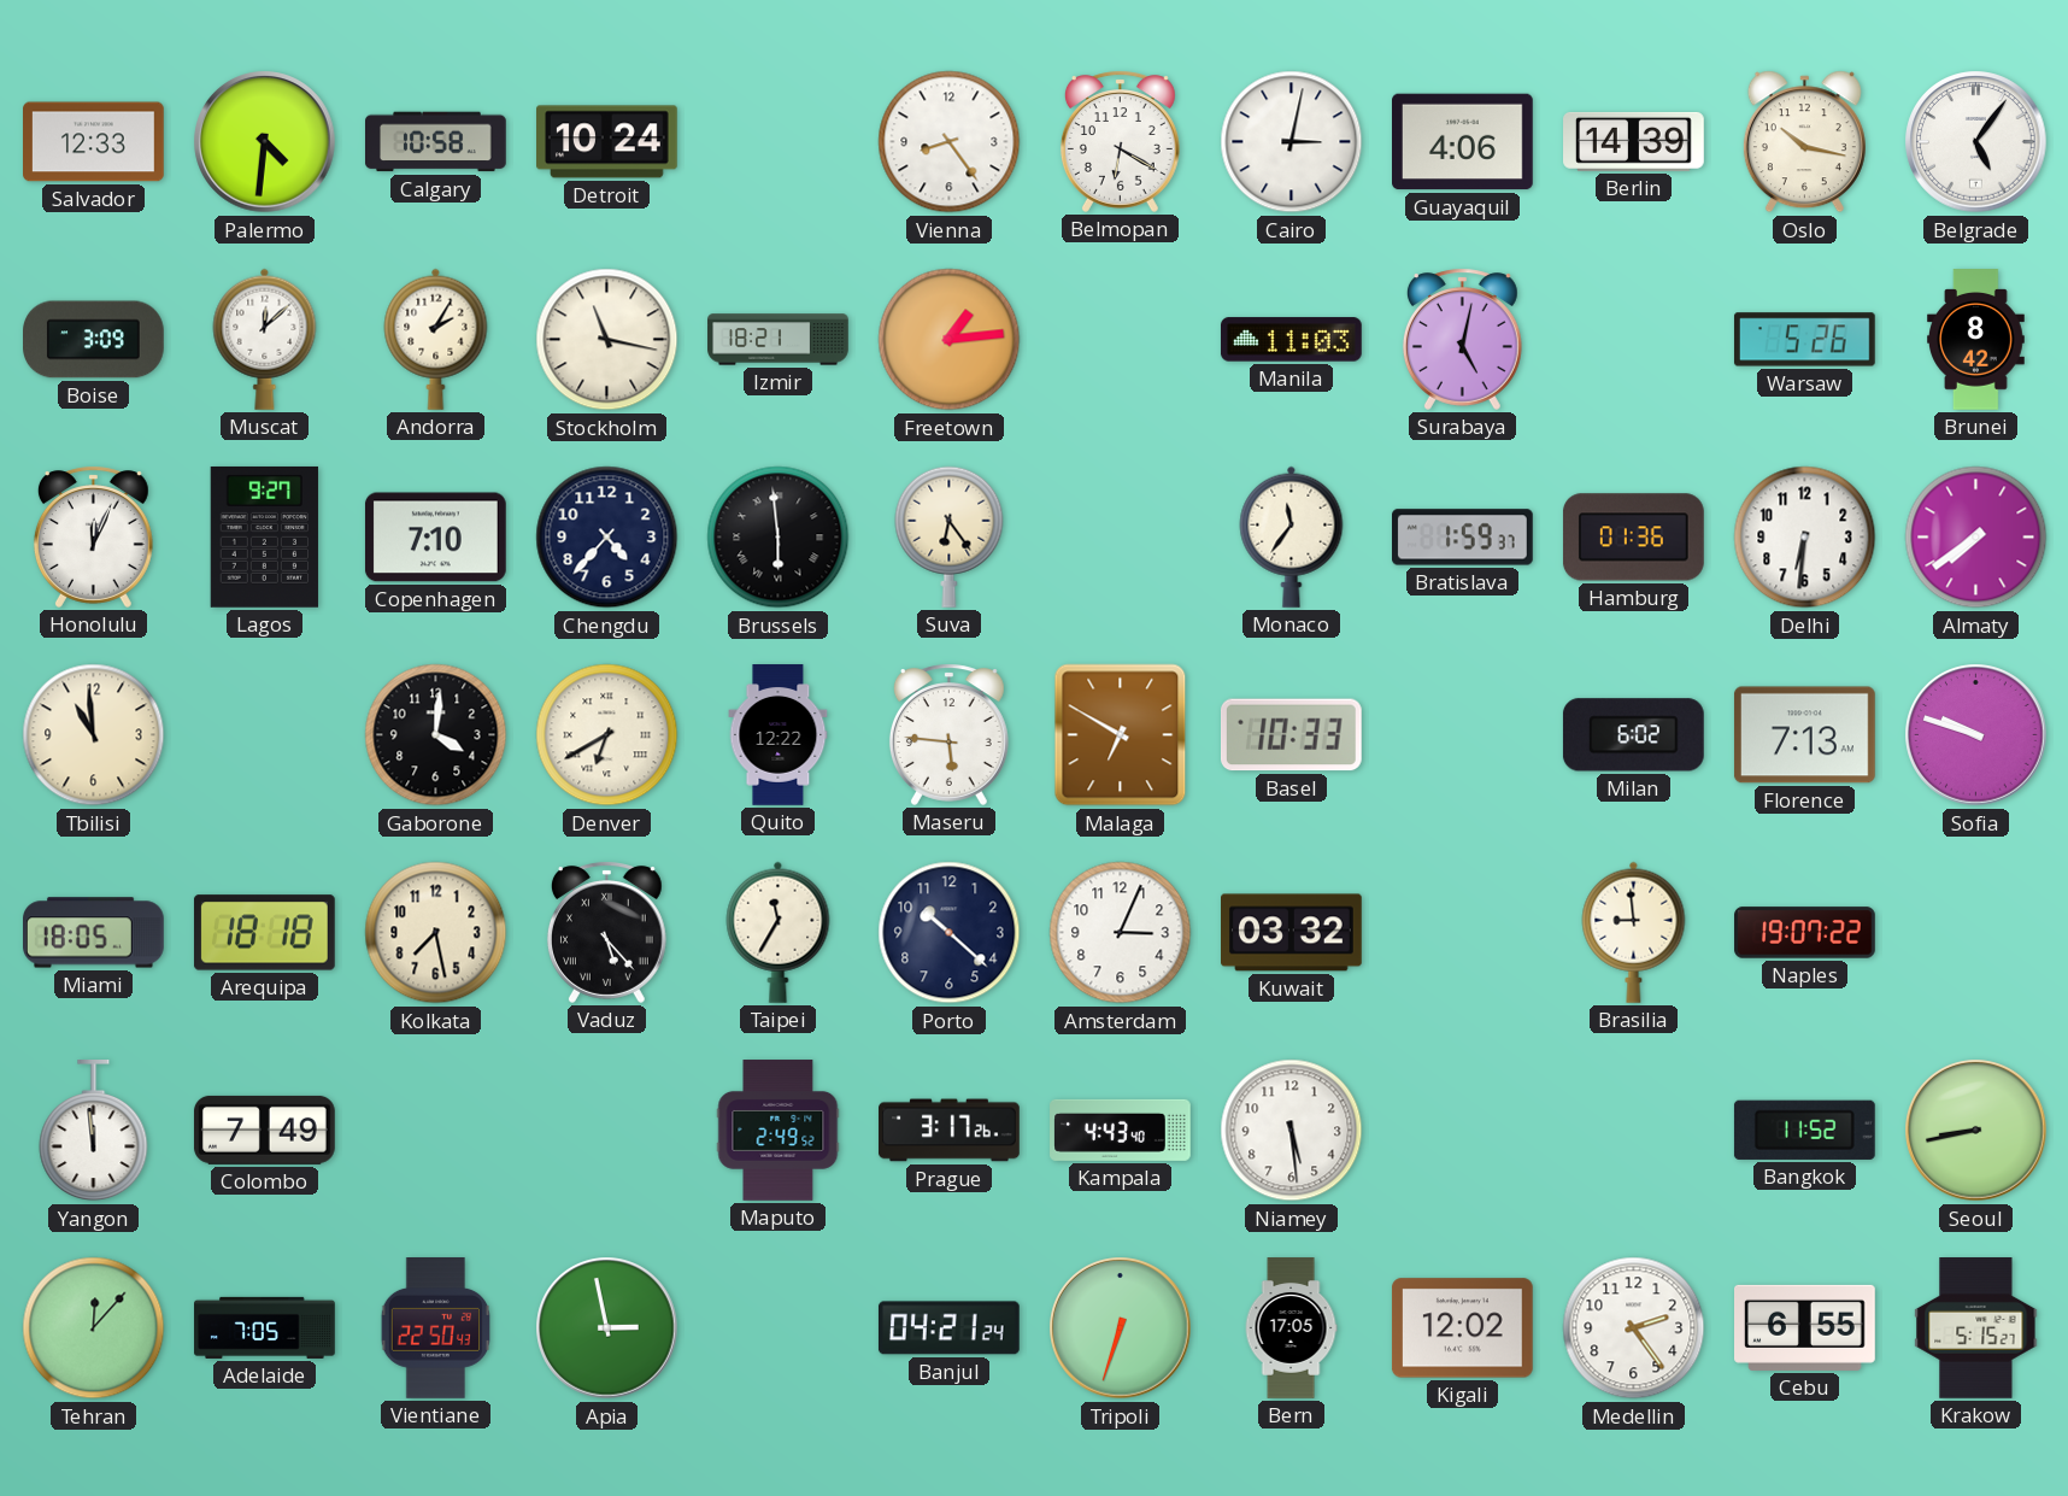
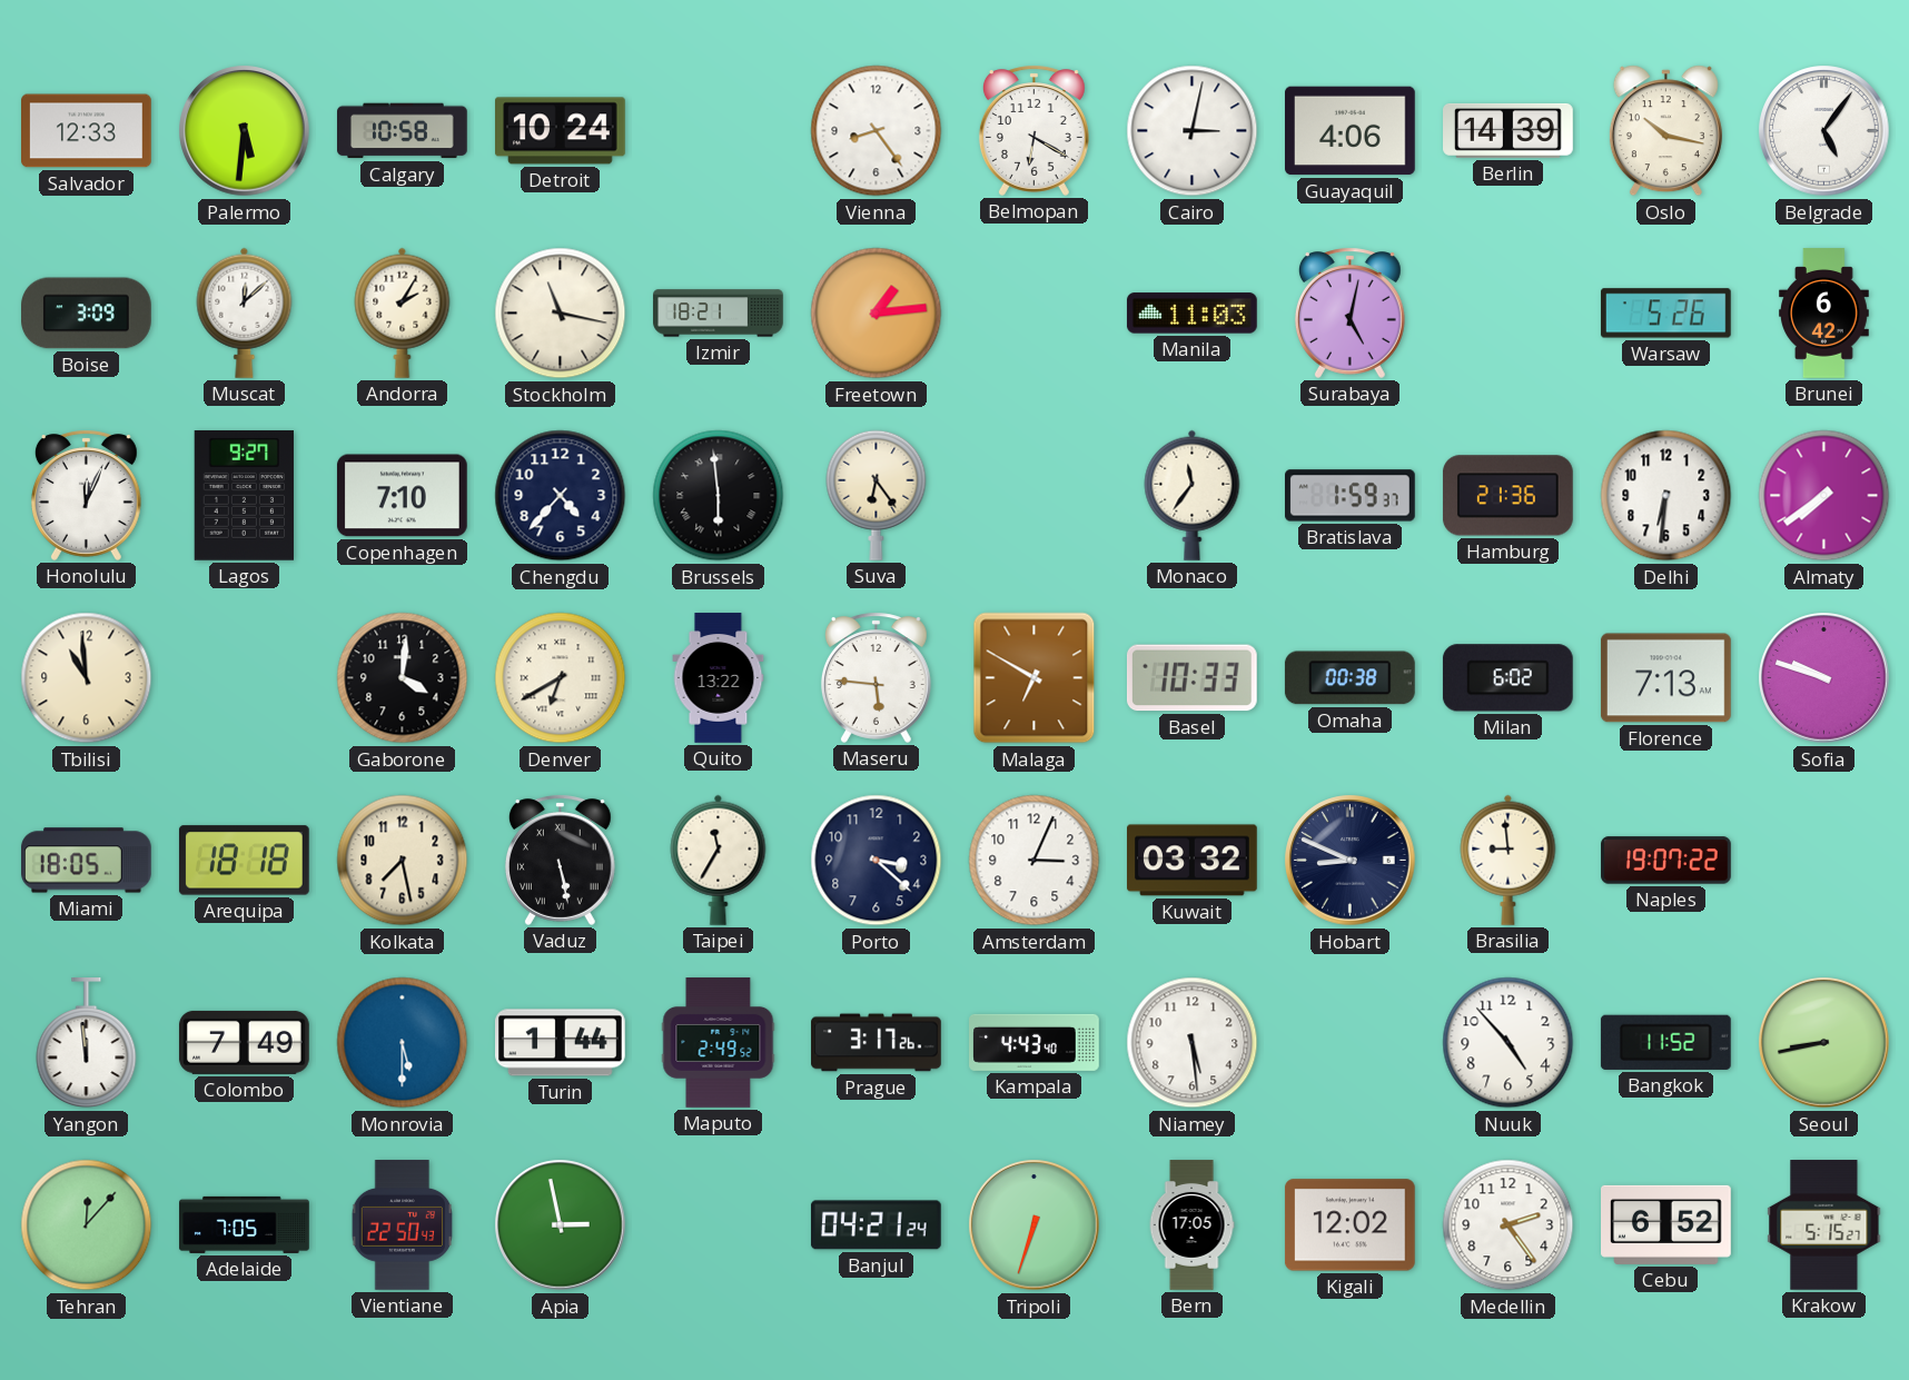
Palermo: 4:31 -> 5:31
Brunei: 8:42 -> 6:42
Hamburg: 01:36 -> 21:36
Quito: 12:22 -> 13:22
Omaha: none -> 00:38
Vaduz: 5:23 -> 5:28
Porto: 10:22 -> 3:22
Hobart: none -> 8:49
Monrovia: none -> 5:30
Turin: none -> 1:44
Nuuk: none -> 4:53
Cebu: 6:55 -> 6:52
